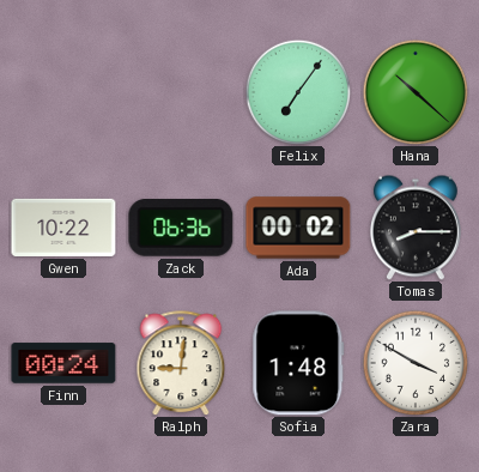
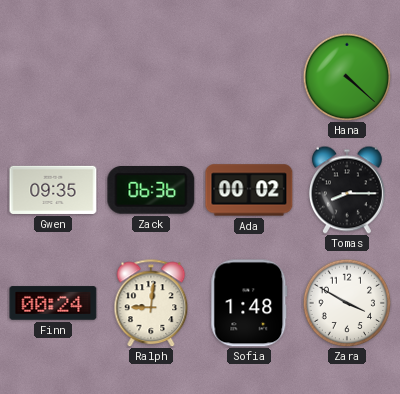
Felix: 7:06 -> none
Hana: 10:22 -> 4:22
Gwen: 10:22 -> 09:35
